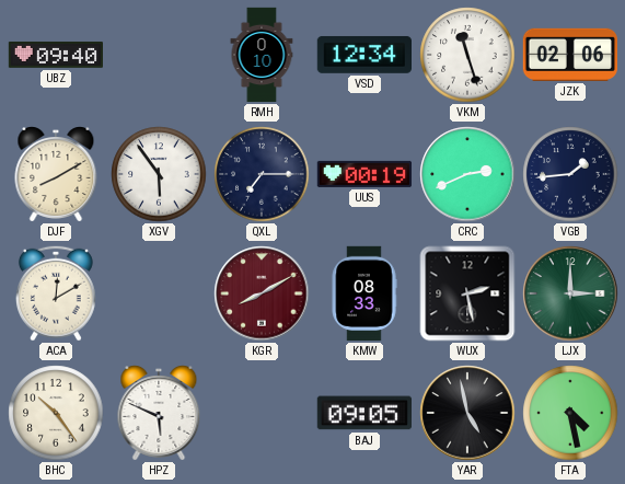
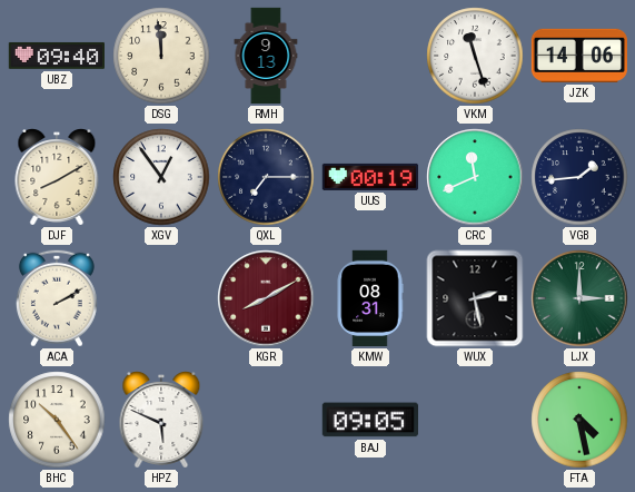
DSG: none -> 11:59
RMH: 0:10 -> 9:13
VSD: 12:34 -> none
JZK: 02:06 -> 14:06
XGV: 5:54 -> 12:54
CRC: 2:41 -> 11:41
ACA: 12:10 -> 2:10
KMW: 08:33 -> 08:31
YAR: 4:58 -> none
